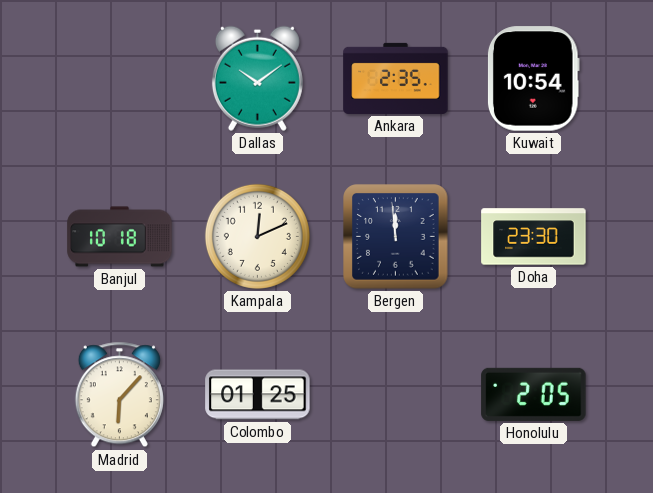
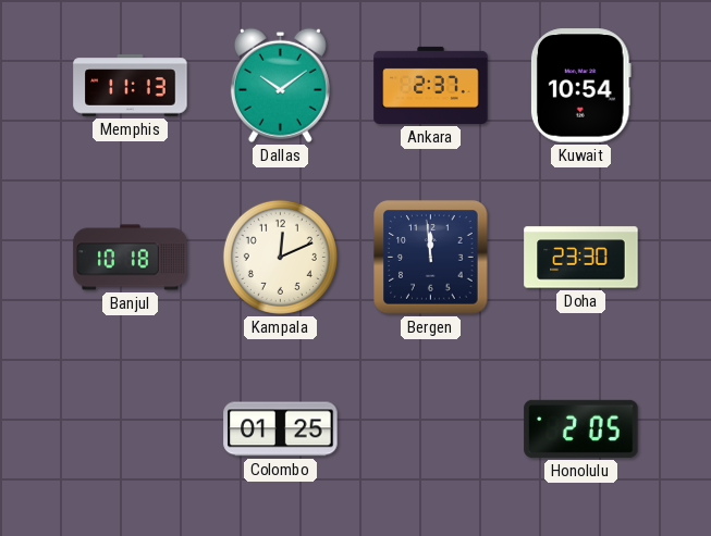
Memphis: none -> 11:13
Ankara: 2:35 -> 2:37
Madrid: 6:07 -> none
